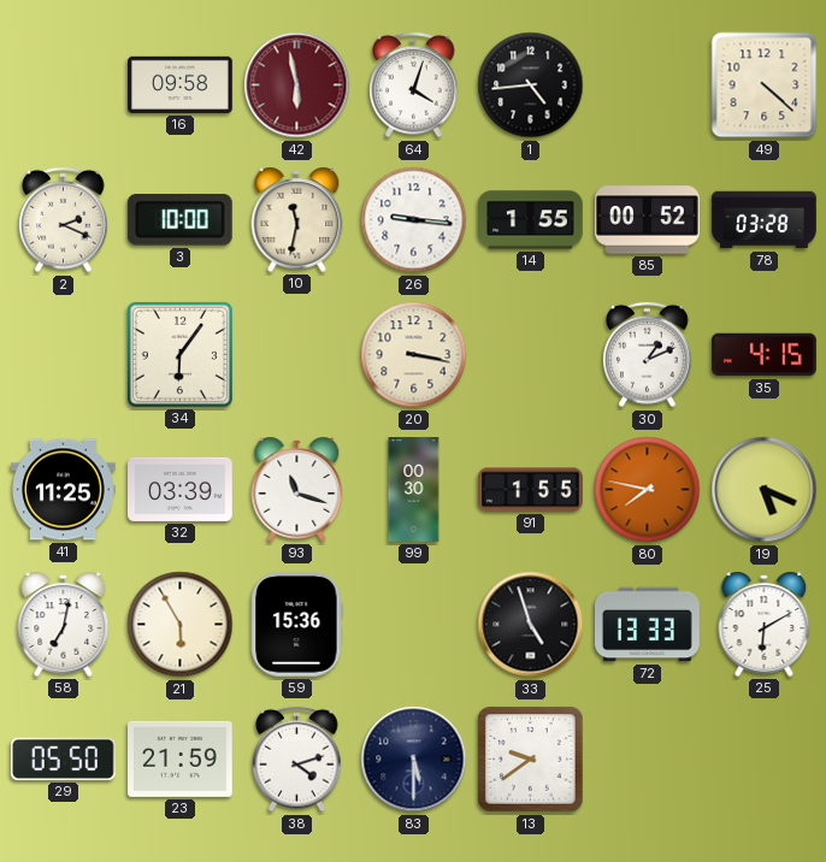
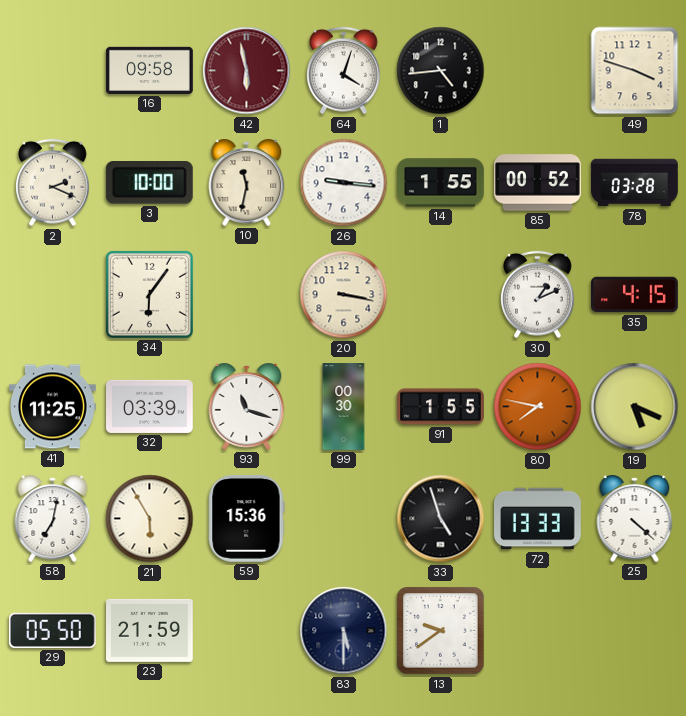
49: 4:22 -> 3:48
25: 6:10 -> 4:22
38: 4:12 -> none
